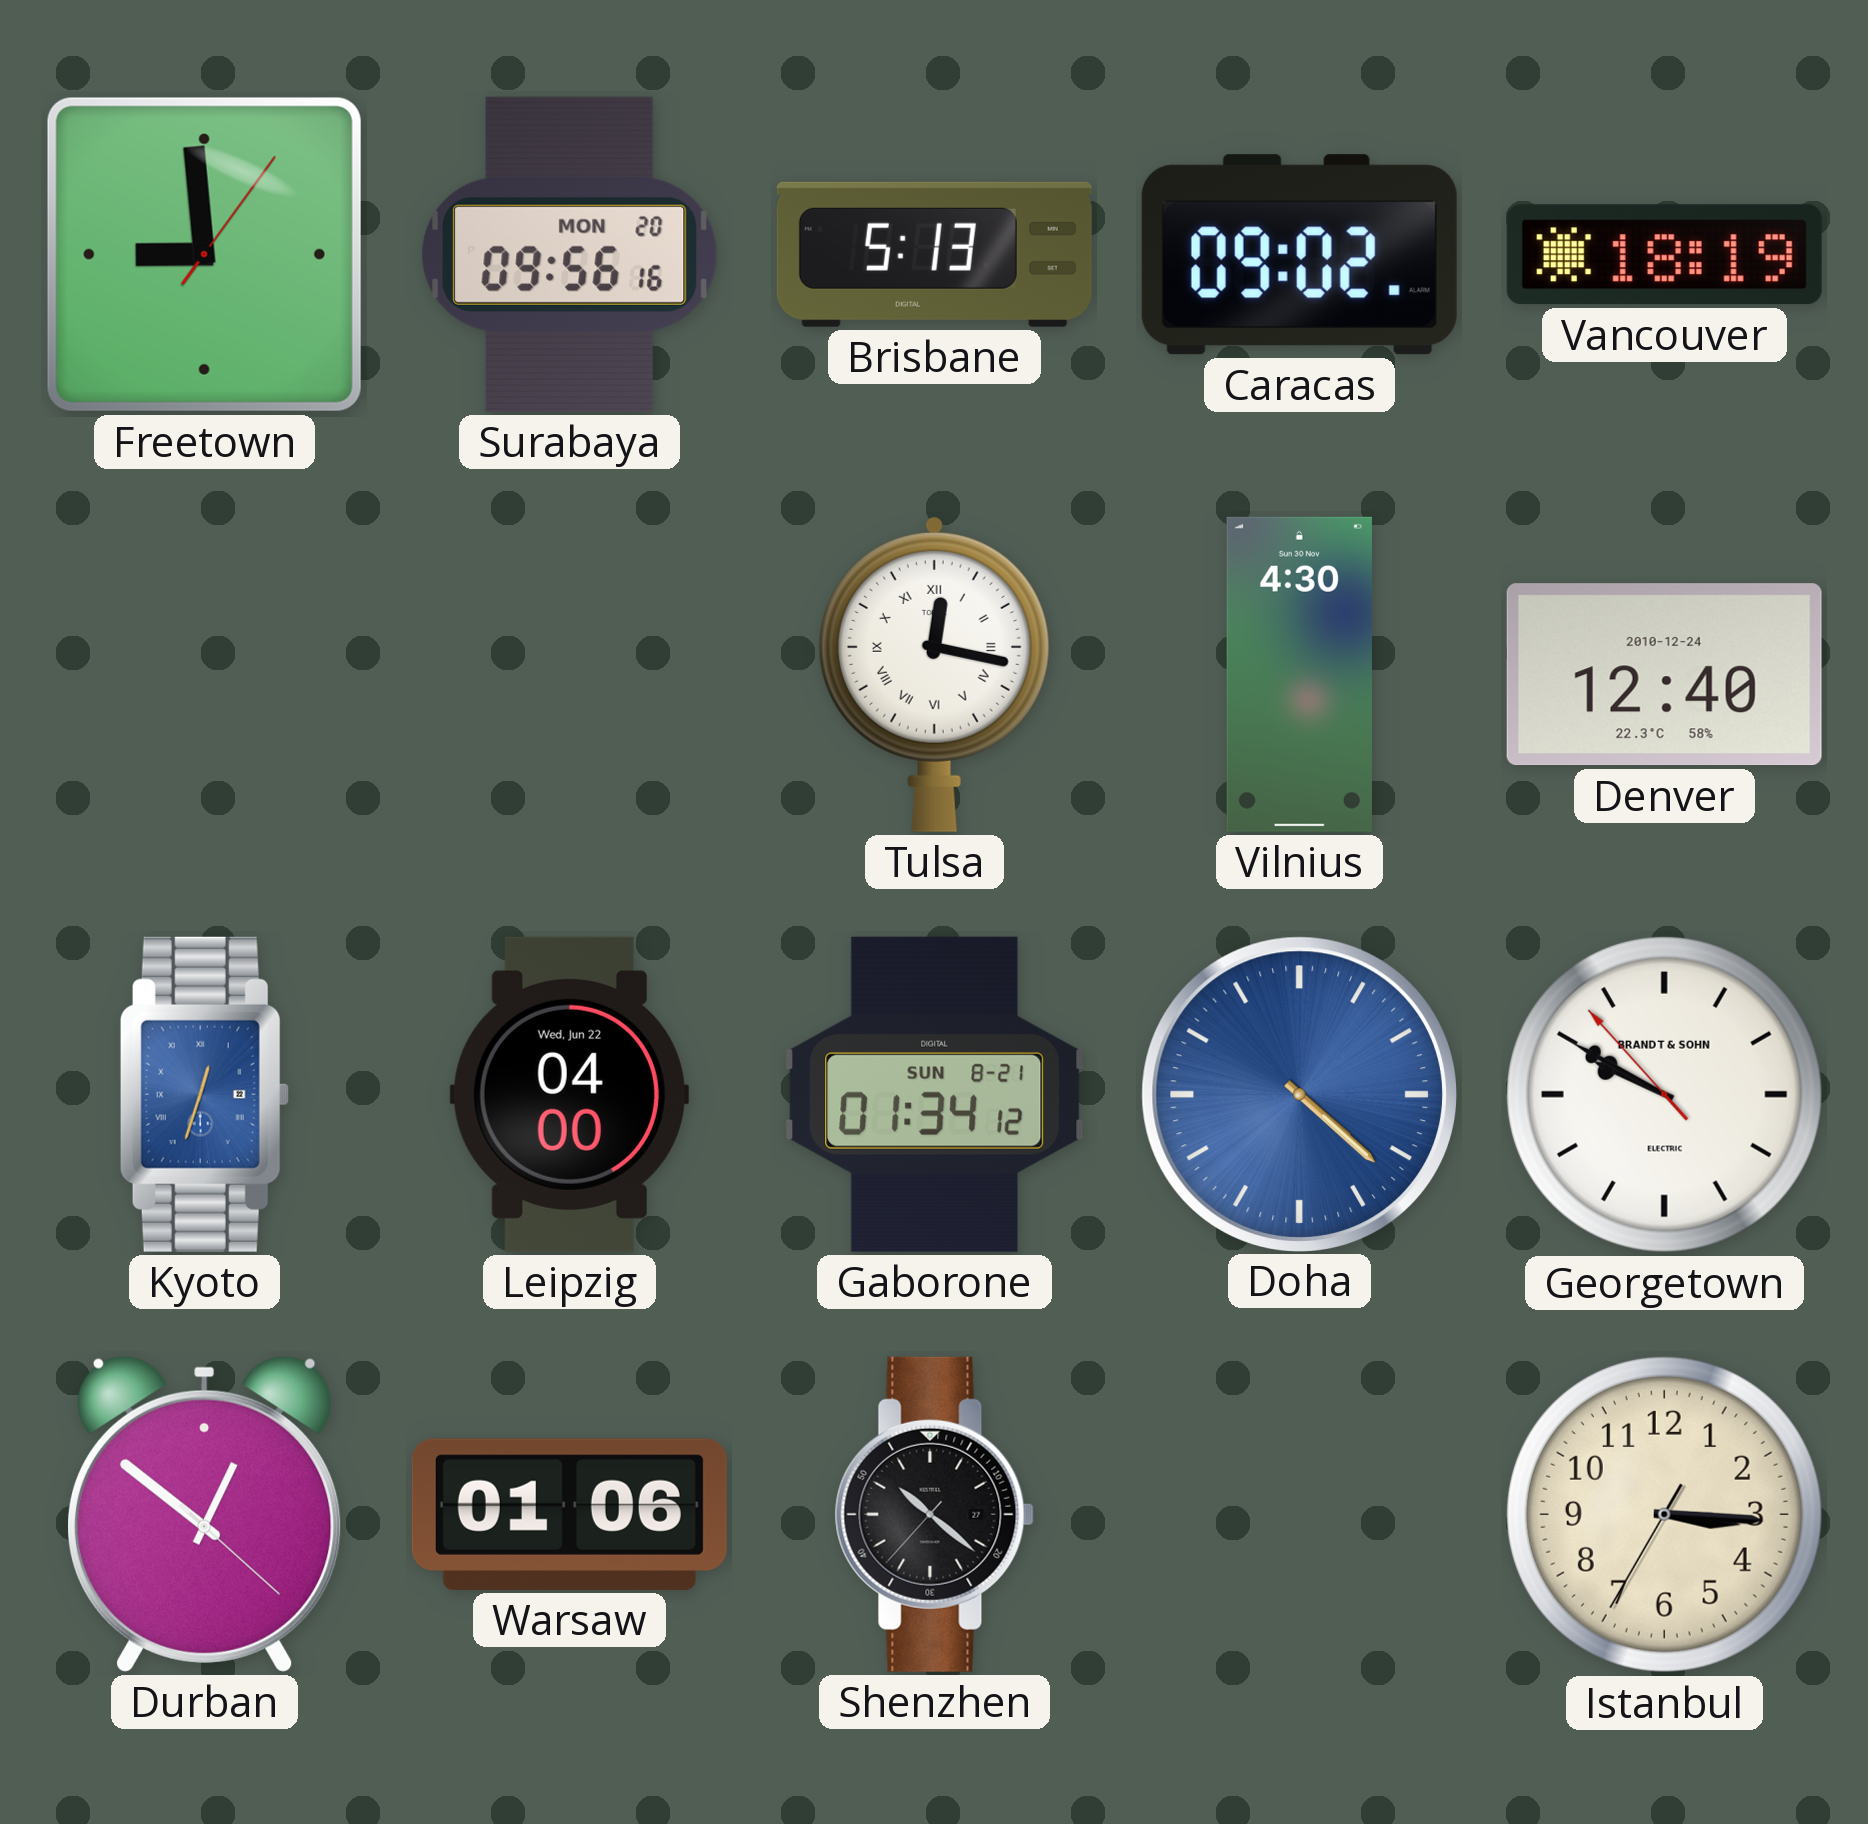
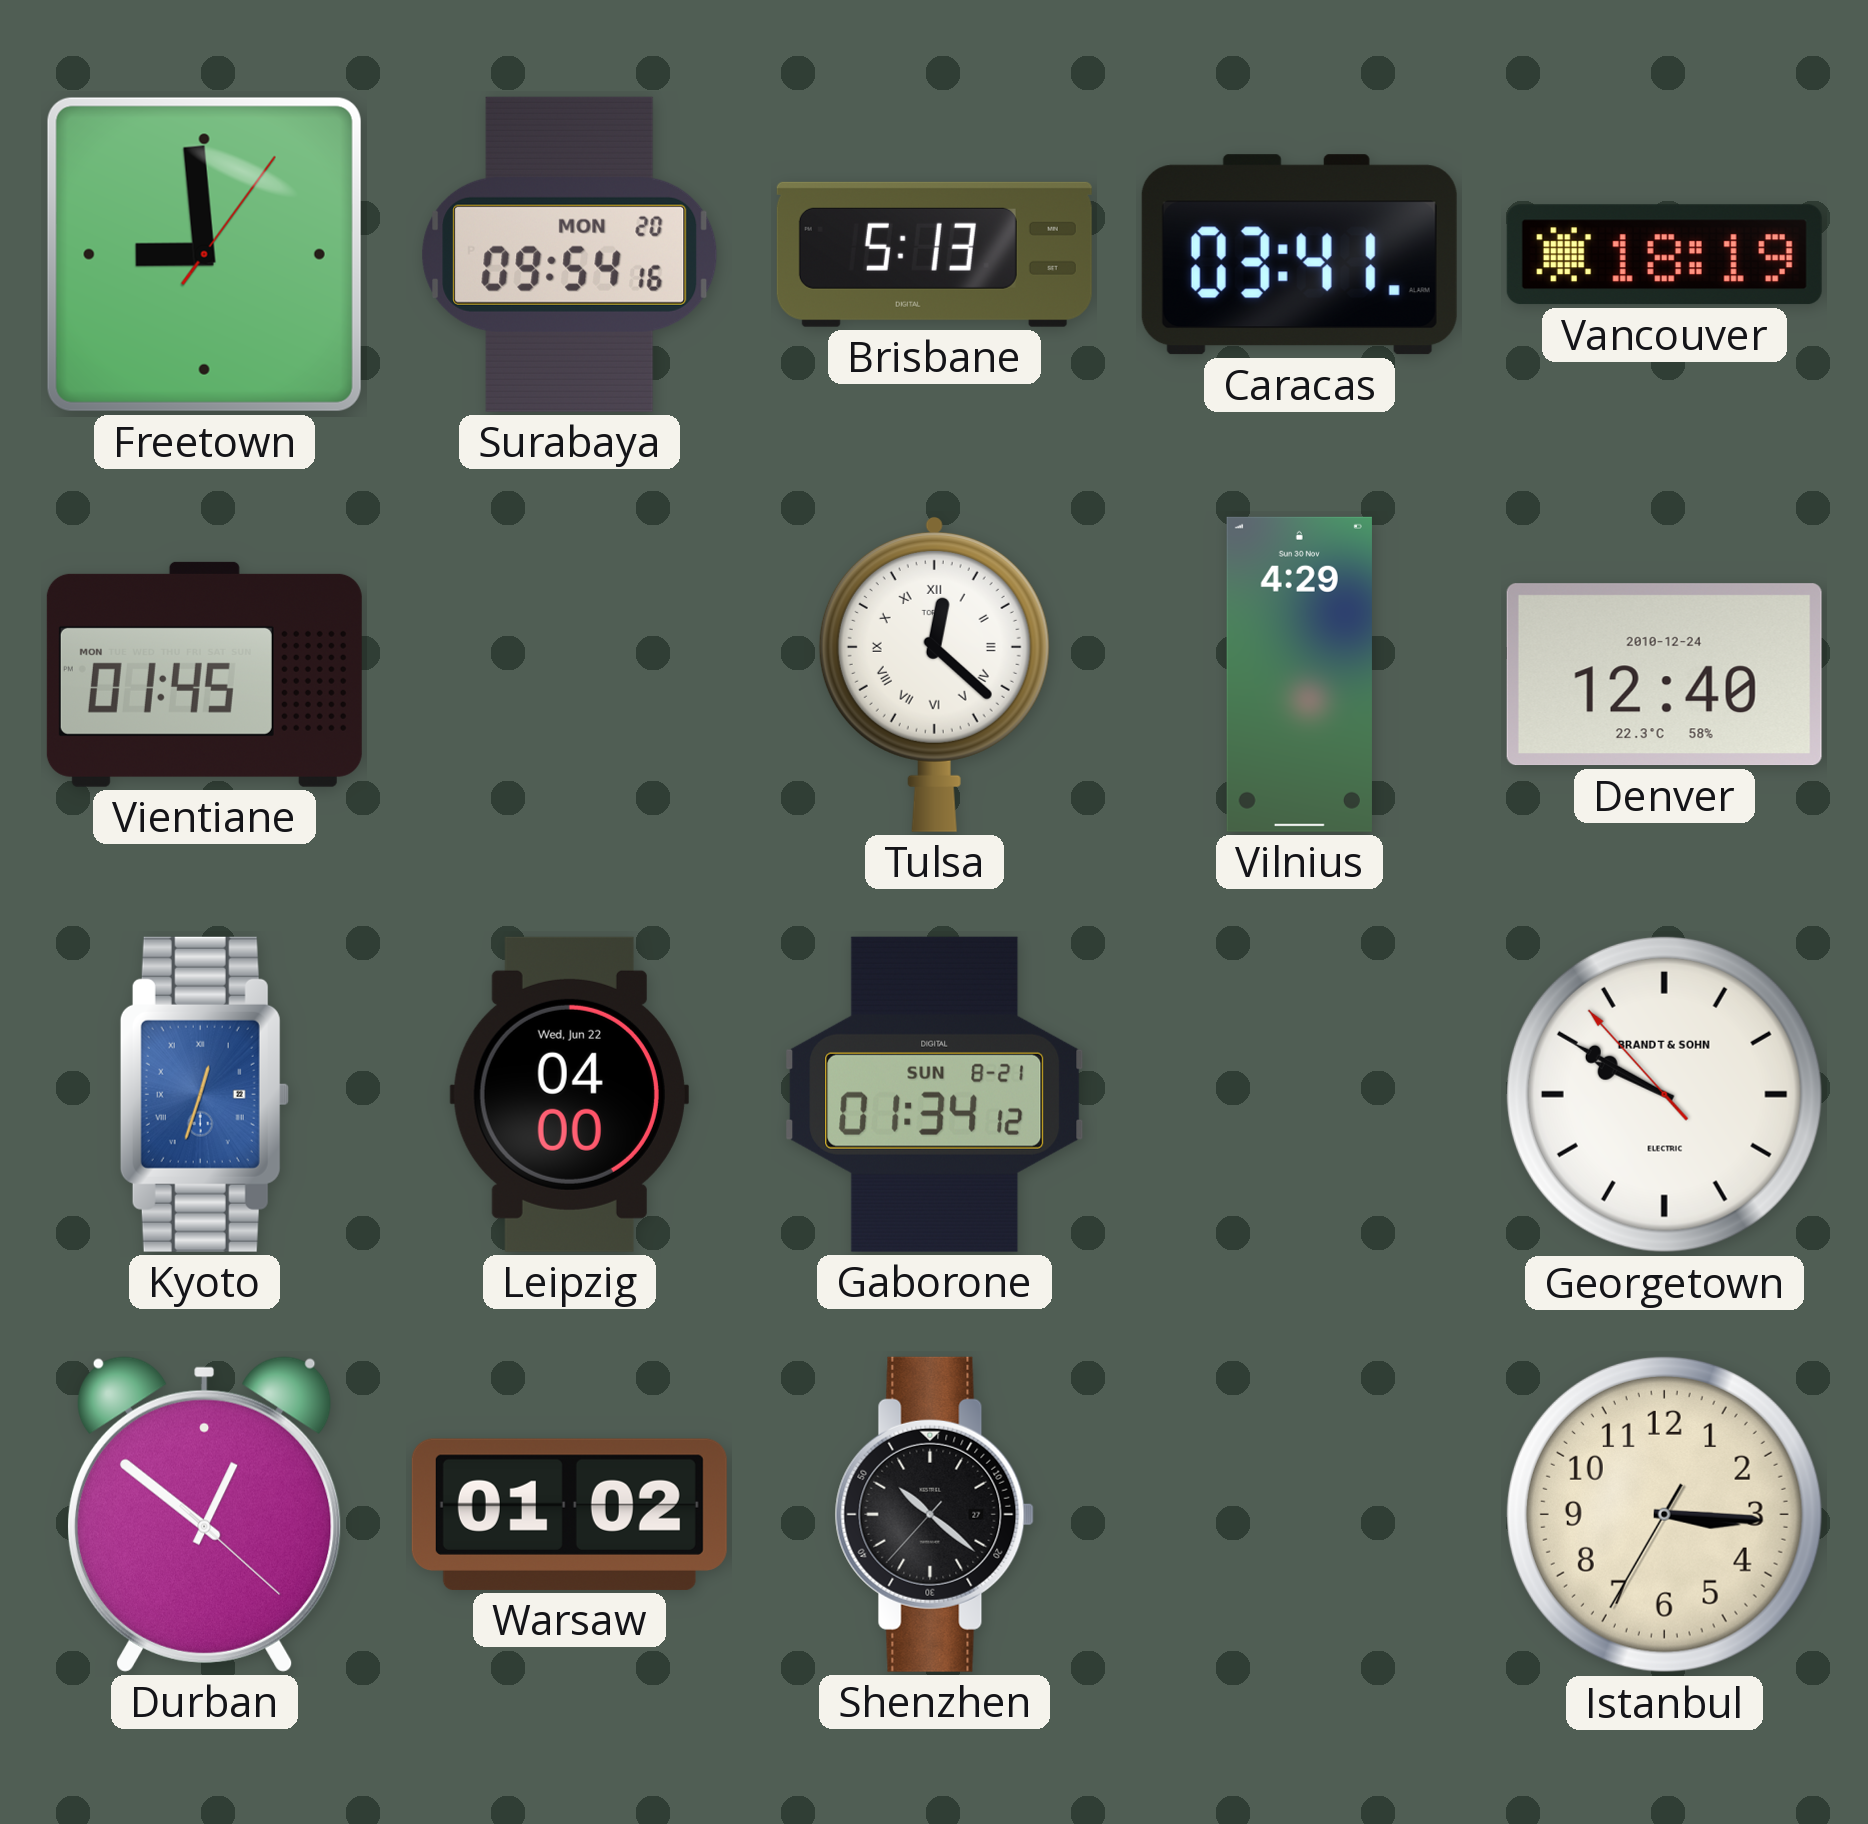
Surabaya: 09:56 -> 09:54
Caracas: 09:02 -> 03:41
Vientiane: none -> 01:45
Tulsa: 12:17 -> 12:22
Vilnius: 4:30 -> 4:29
Doha: 4:22 -> none
Warsaw: 01:06 -> 01:02
